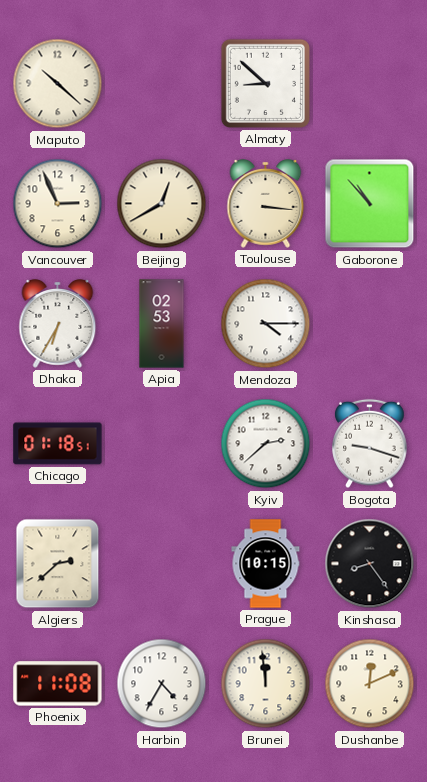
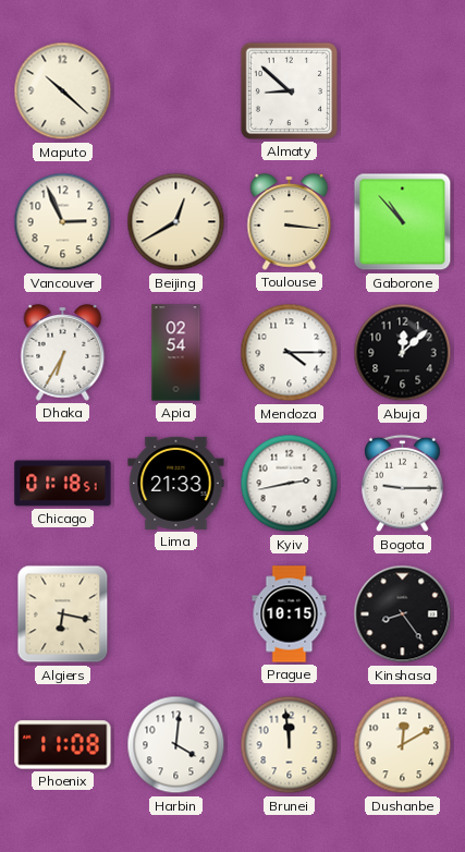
Apia: 02:53 -> 02:54
Abuja: none -> 12:08
Lima: none -> 21:33
Kyiv: 2:38 -> 2:43
Bogota: 9:18 -> 9:15
Algiers: 2:38 -> 6:17
Harbin: 4:35 -> 4:01
Dushanbe: 12:11 -> 12:10
